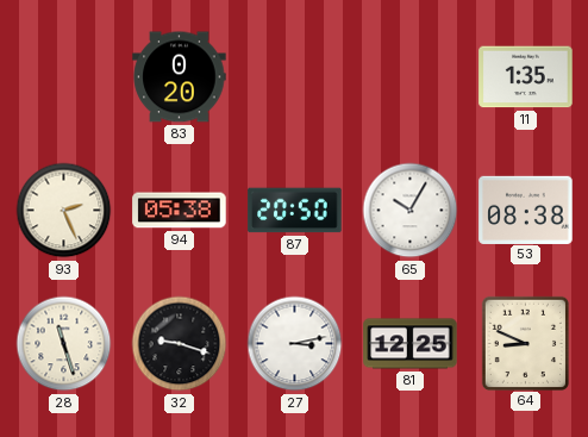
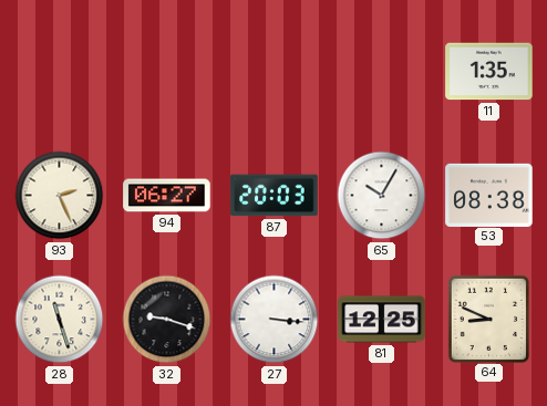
83: 0:20 -> none
94: 05:38 -> 06:27
87: 20:50 -> 20:03
27: 3:13 -> 3:16
